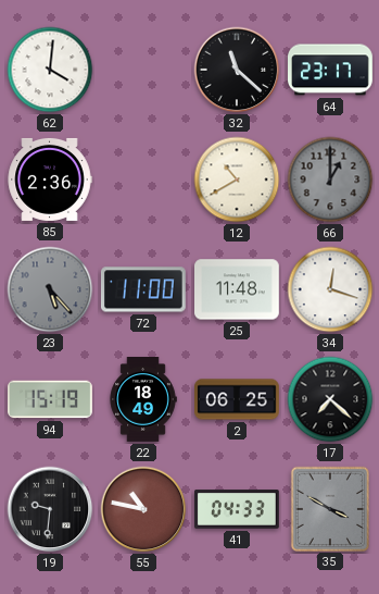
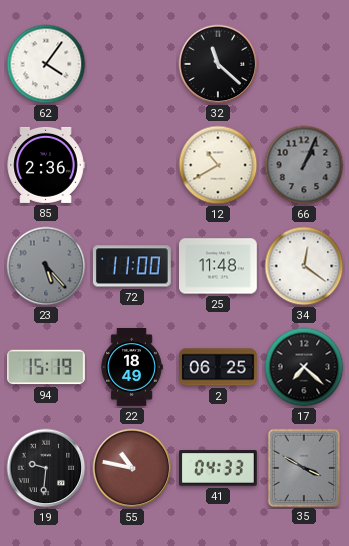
62: 4:01 -> 4:06
64: 23:17 -> none
66: 1:00 -> 1:04
34: 12:18 -> 12:21
